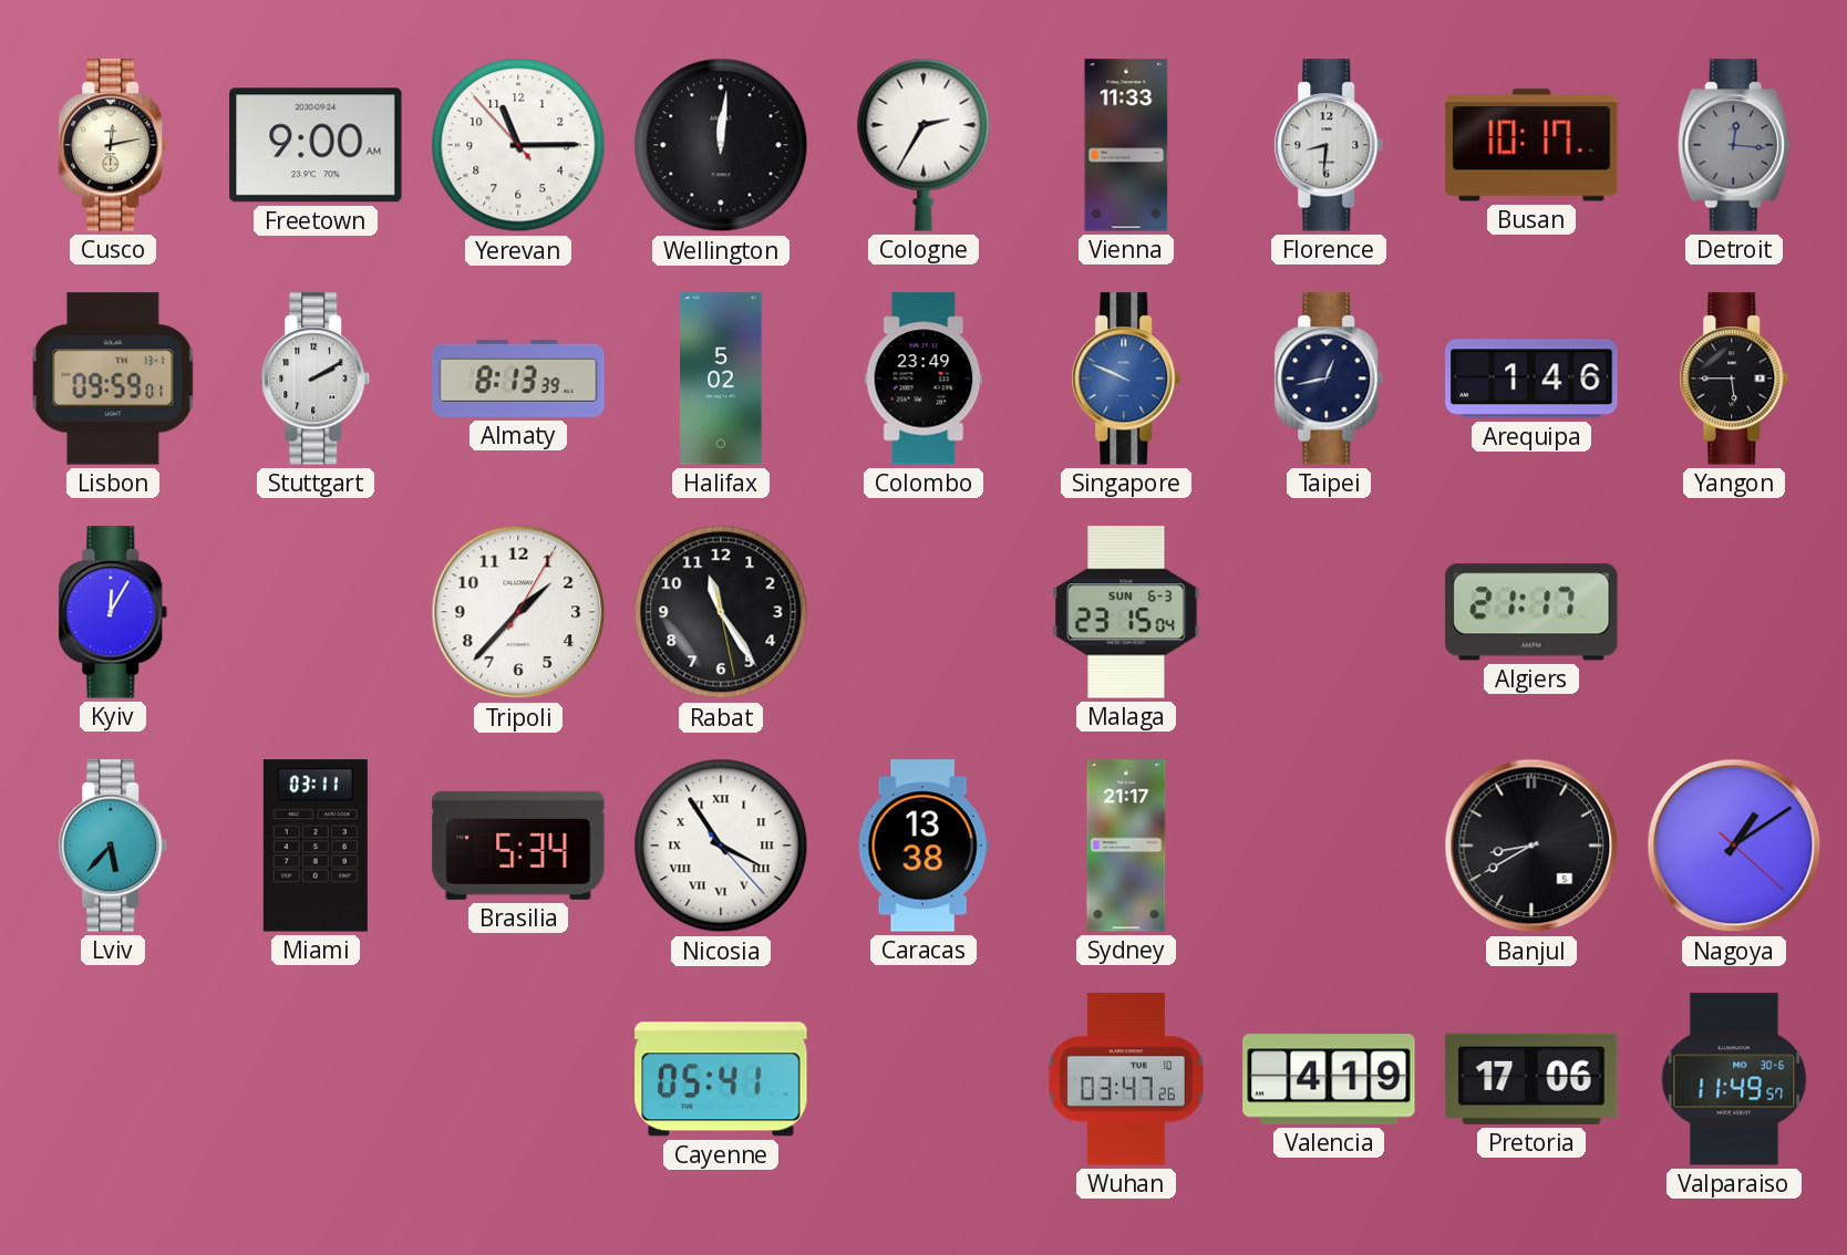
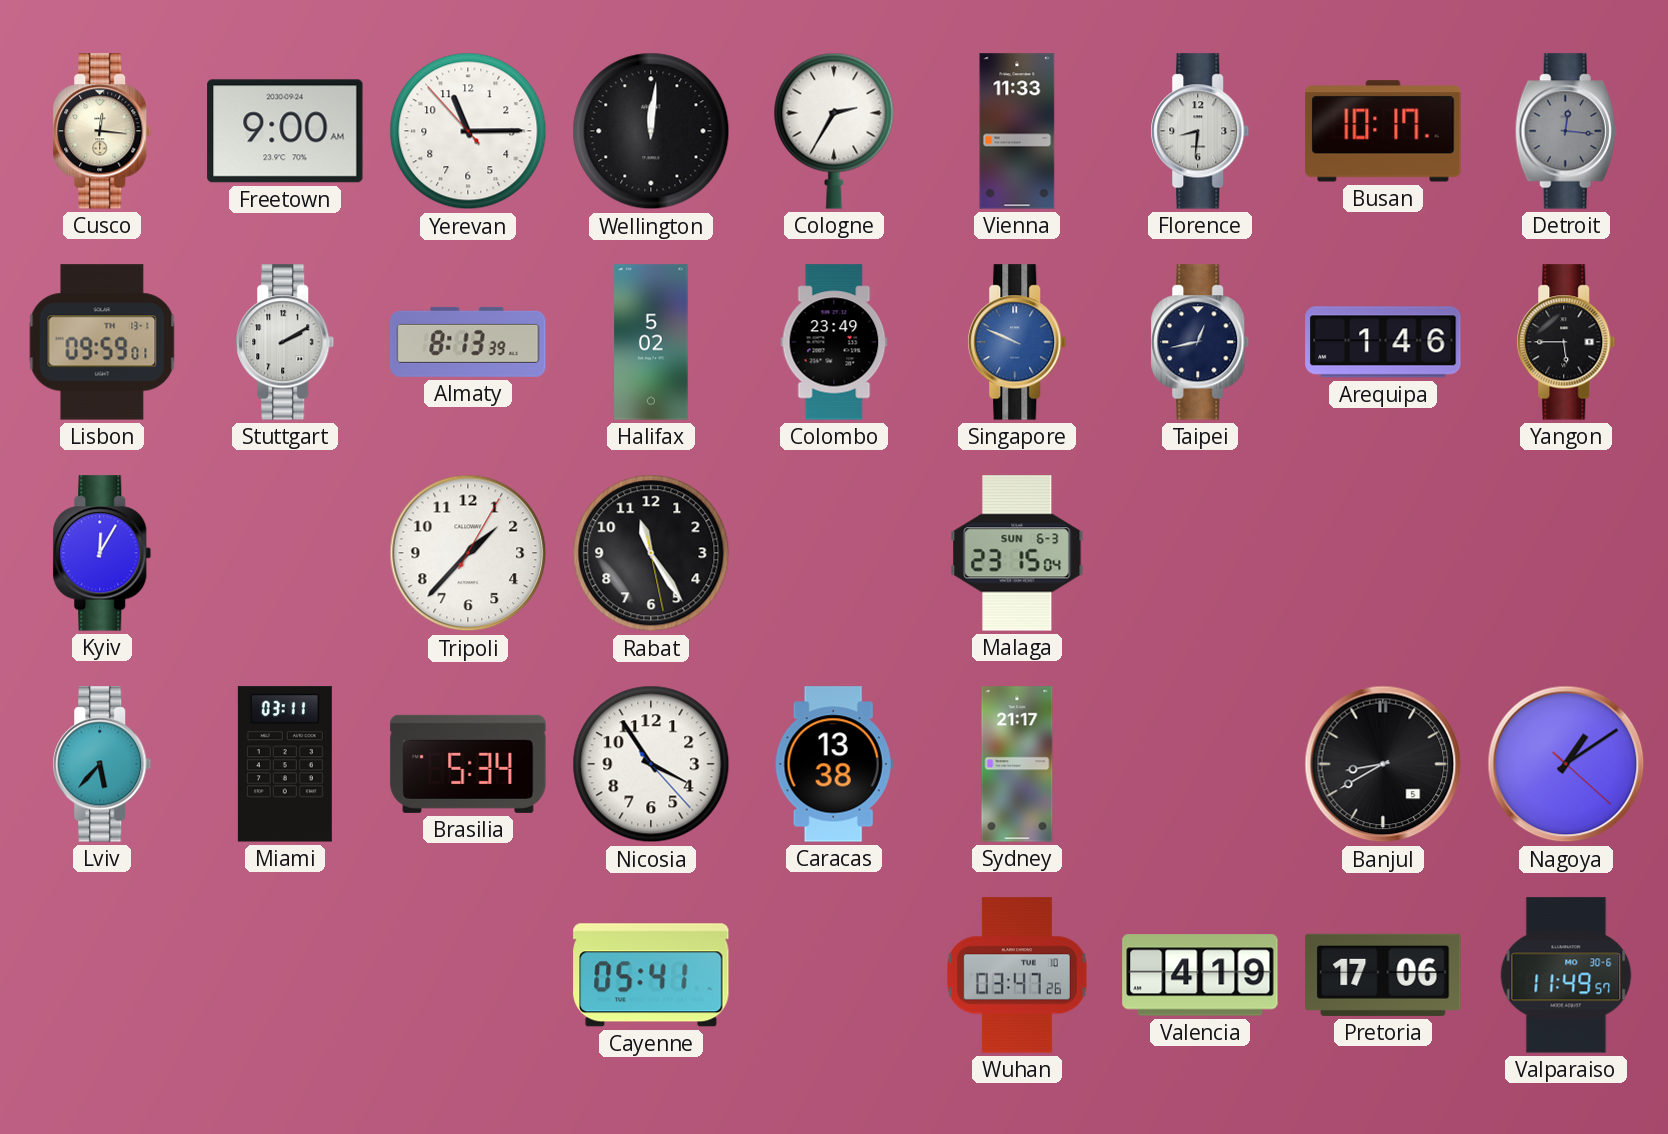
Cusco: 12:13 -> 12:16
Algiers: 21:17 -> none
Nicosia numerals: Roman -> Arabic
